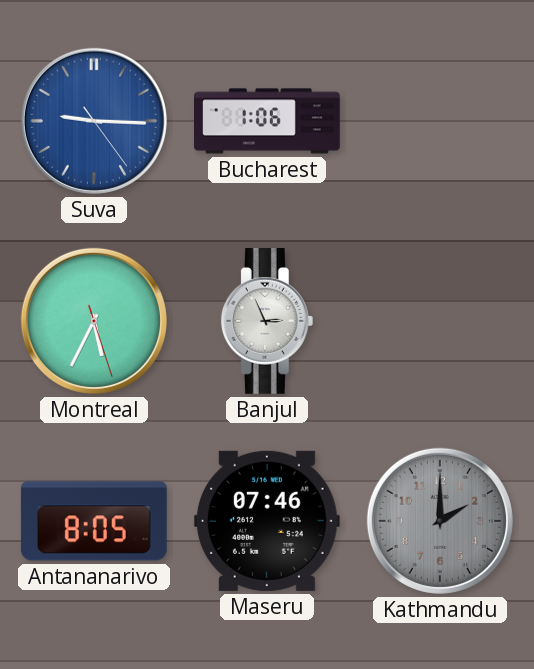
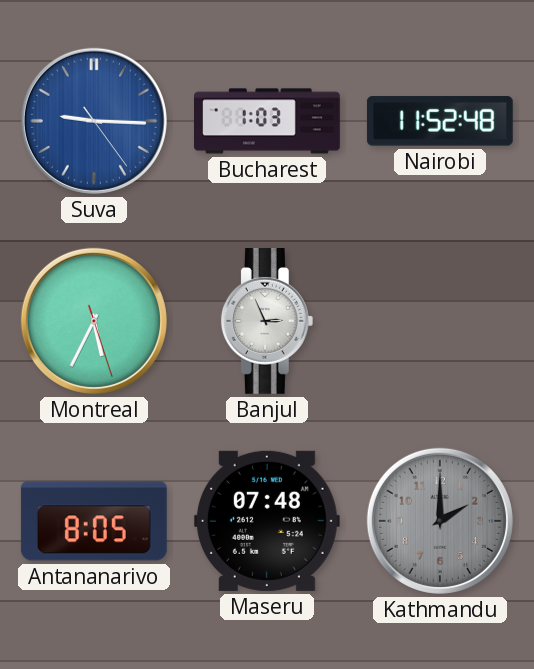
Bucharest: 1:06 -> 1:03
Nairobi: none -> 11:52
Maseru: 07:46 -> 07:48
